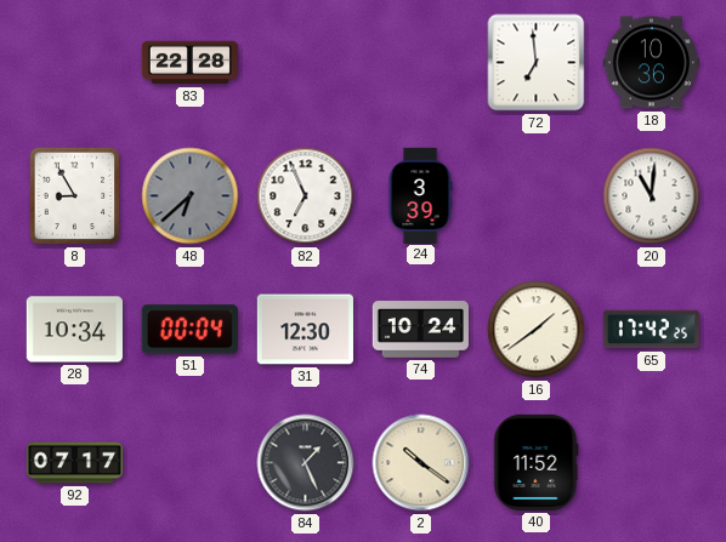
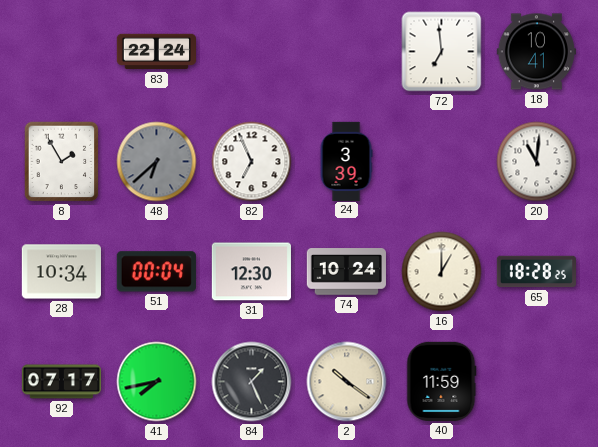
83: 22:28 -> 22:24
18: 10:36 -> 10:41
8: 8:55 -> 1:55
16: 1:39 -> 1:00
65: 17:42 -> 18:28
41: none -> 7:43
40: 11:52 -> 11:59
